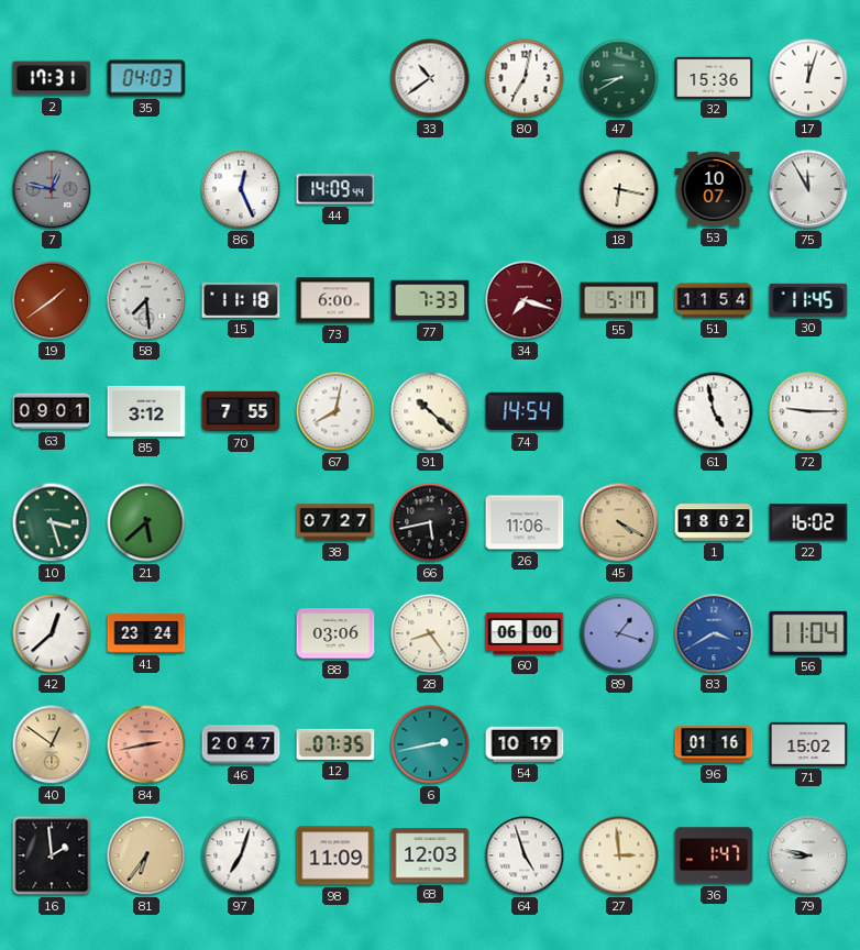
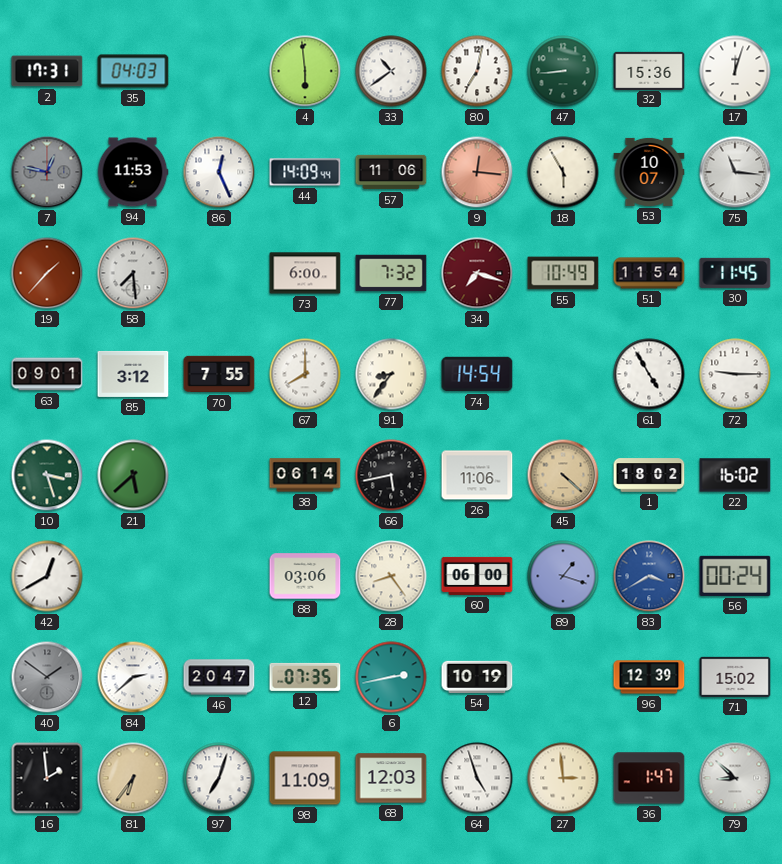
4: none -> 5:59
47: 8:40 -> 8:44
94: none -> 11:53
57: none -> 11:06
9: none -> 12:16
18: 6:17 -> 5:55
75: 11:55 -> 11:16
19: 1:39 -> 1:37
15: 11:18 -> none
77: 7:33 -> 7:32
55: 5:17 -> 10:49
67: 8:02 -> 8:00
91: 10:22 -> 8:36
61: 4:58 -> 4:55
38: 07:27 -> 06:14
45: 4:20 -> 4:22
42: 12:38 -> 12:40
41: 23:24 -> none
56: 11:04 -> 00:24
40: 12:51 -> 1:51
40 dial: champagne -> grey
84: 2:43 -> 2:38
84 dial: salmon -> white
96: 01:16 -> 12:39
79: 8:47 -> 8:52
